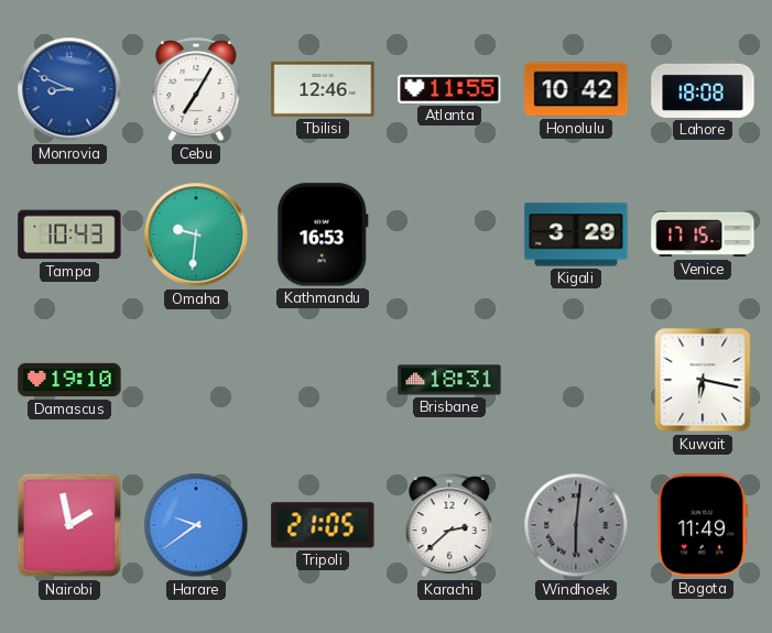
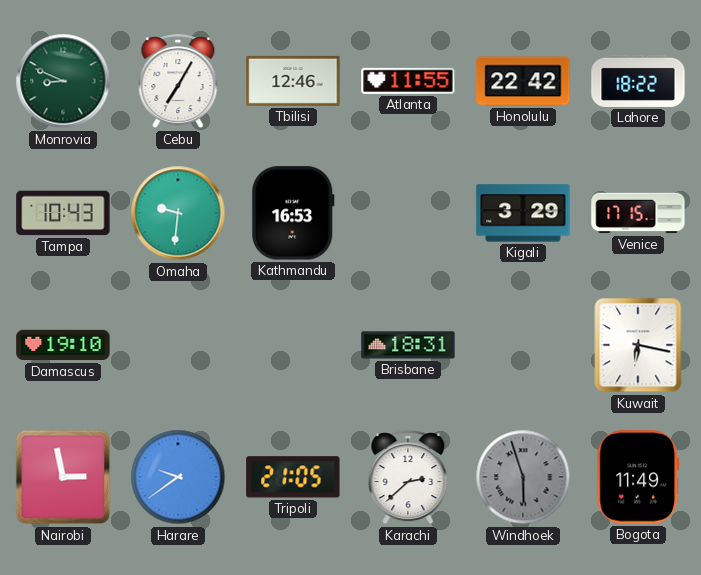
Monrovia dial: blue -> green
Honolulu: 10:42 -> 22:42
Lahore: 18:08 -> 18:22
Nairobi: 1:58 -> 2:58
Windhoek: 6:01 -> 5:57
